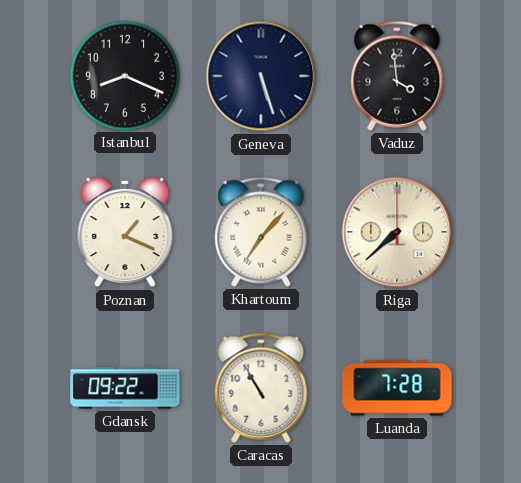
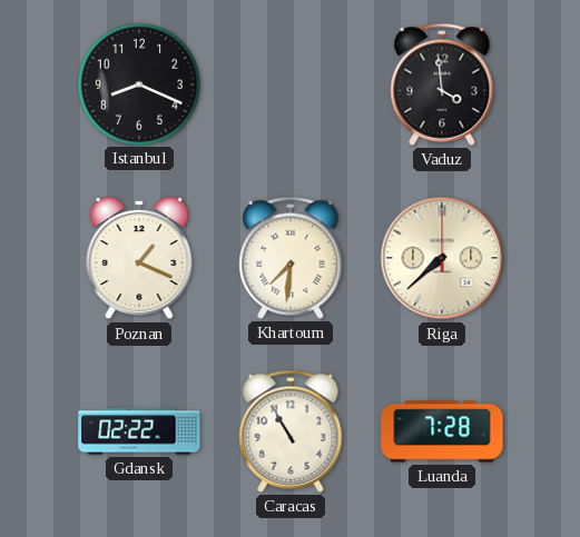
Geneva: 5:27 -> none
Khartoum: 7:07 -> 7:31
Gdansk: 09:22 -> 02:22
